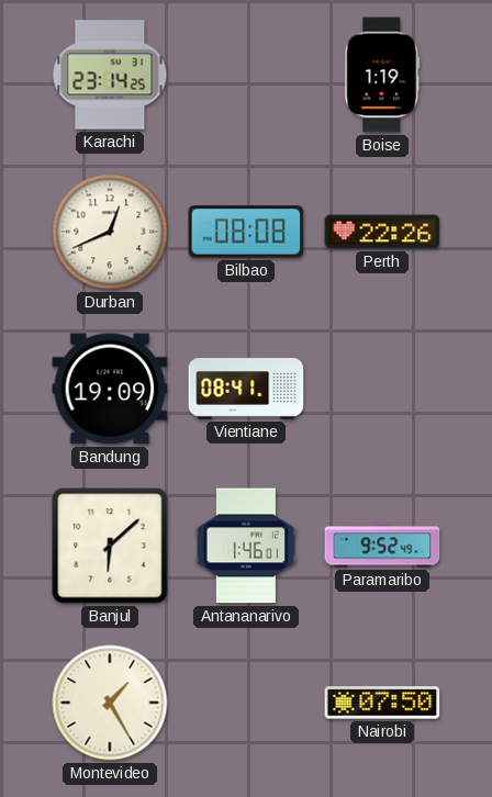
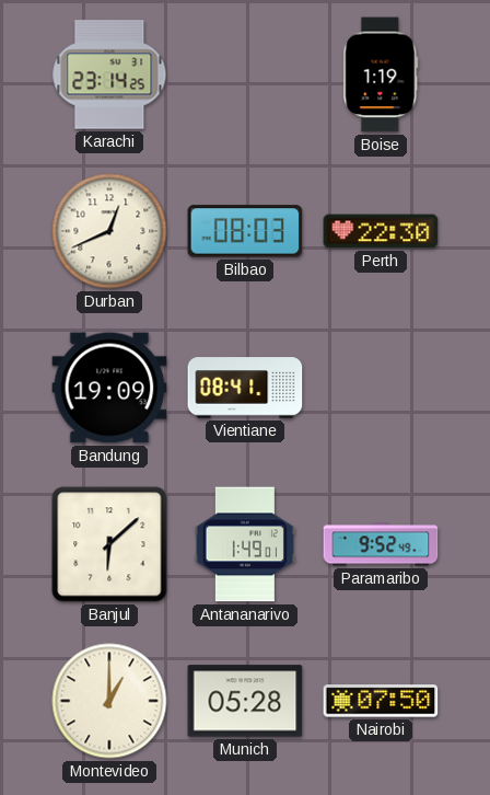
Bilbao: 08:08 -> 08:03
Perth: 22:26 -> 22:30
Antananarivo: 1:46 -> 1:49
Montevideo: 1:25 -> 1:00
Munich: none -> 05:28
